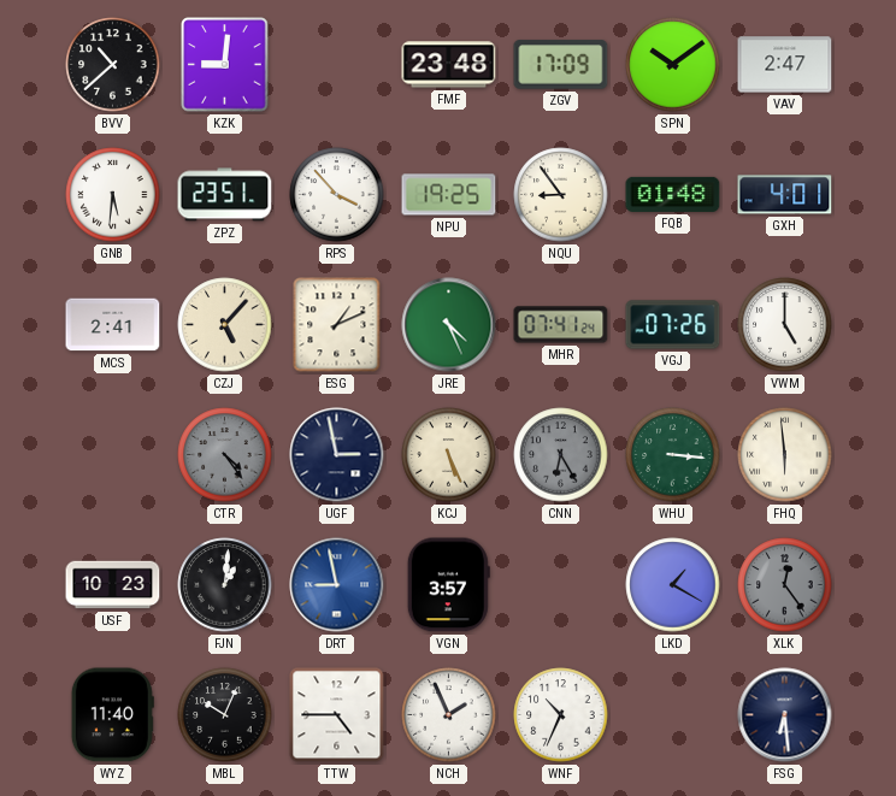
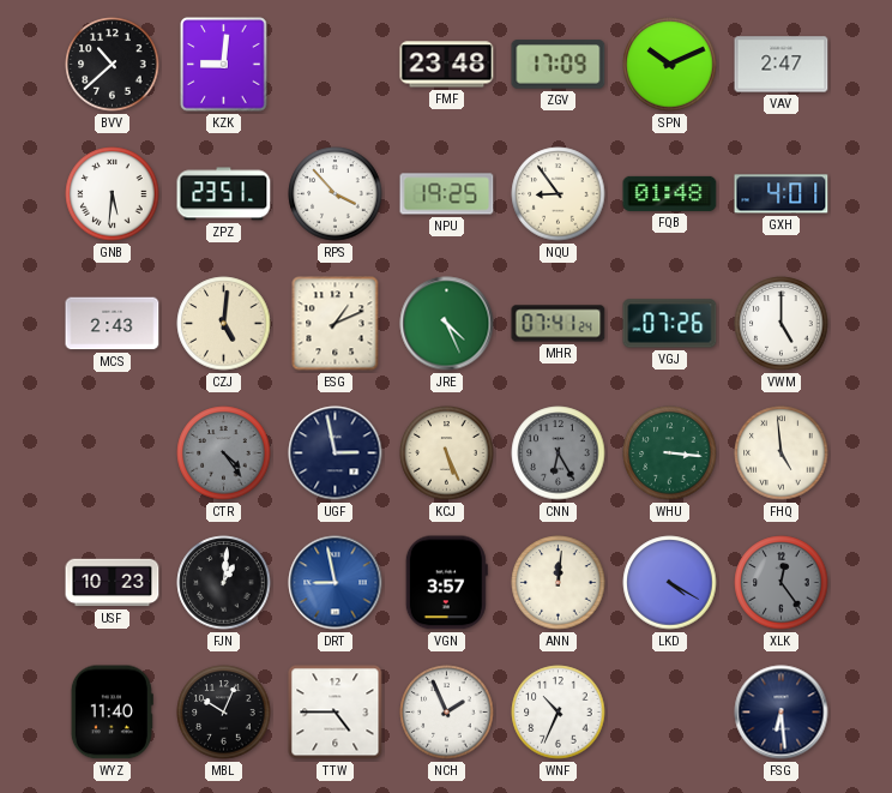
SPN: 10:09 -> 10:11
MCS: 2:41 -> 2:43
CZJ: 5:07 -> 5:01
FHQ: 5:59 -> 4:59
ANN: none -> 12:01
LKD: 1:20 -> 4:20
